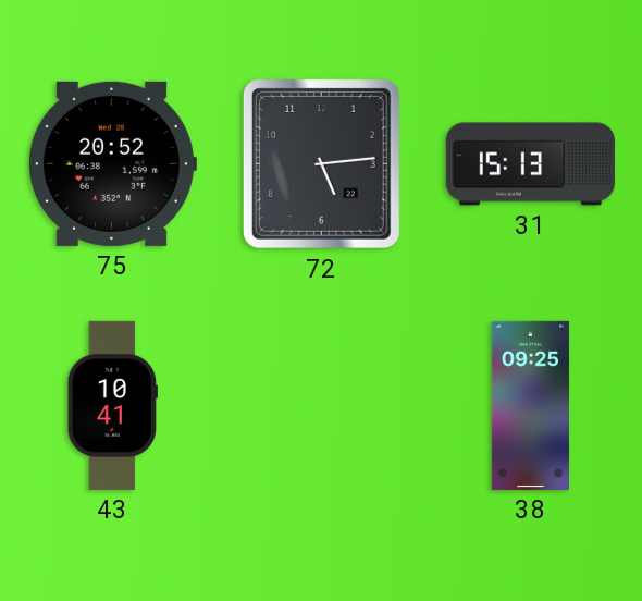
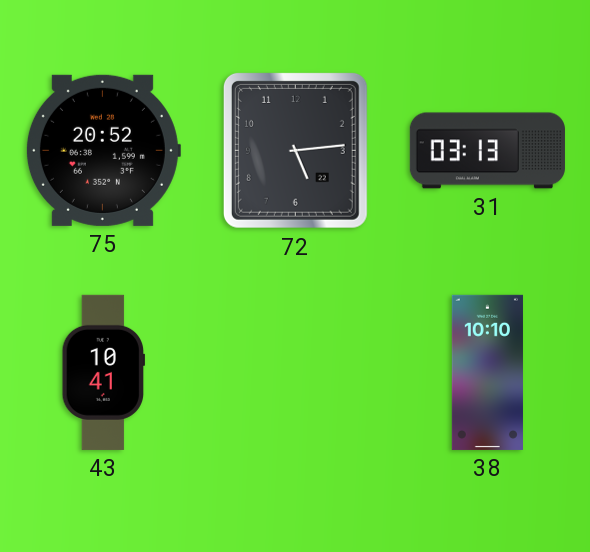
31: 15:13 -> 03:13
38: 09:25 -> 10:10
